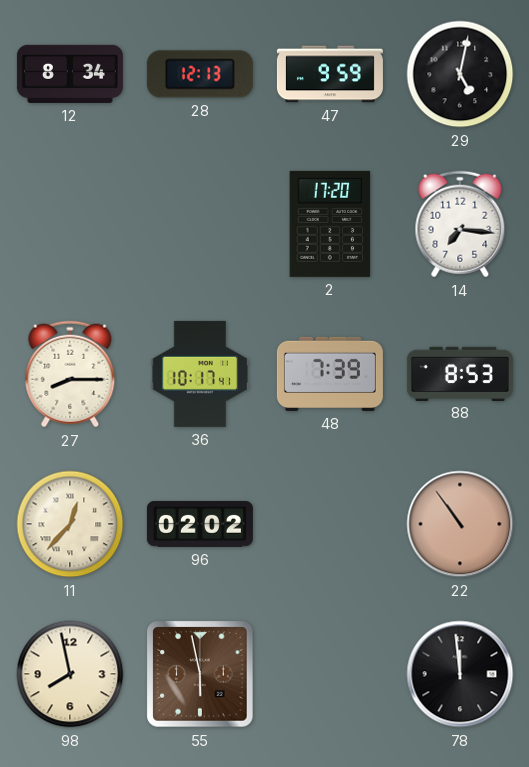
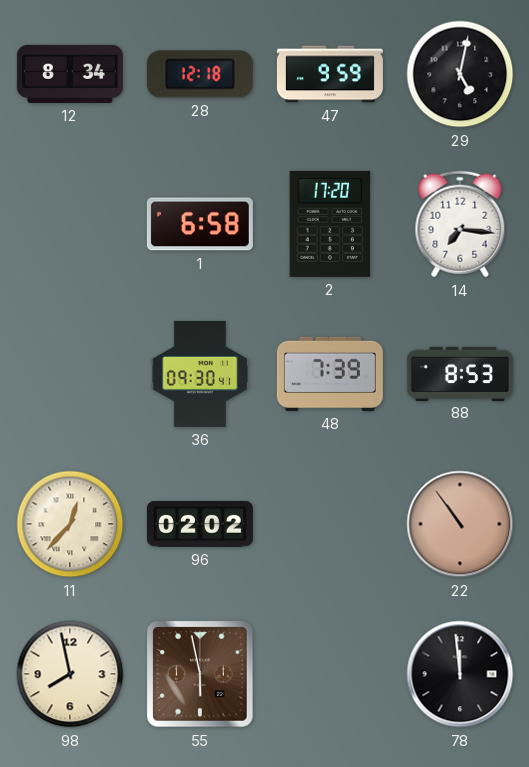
28: 12:13 -> 12:18
1: none -> 6:58
27: 8:15 -> none
36: 10:17 -> 09:30
